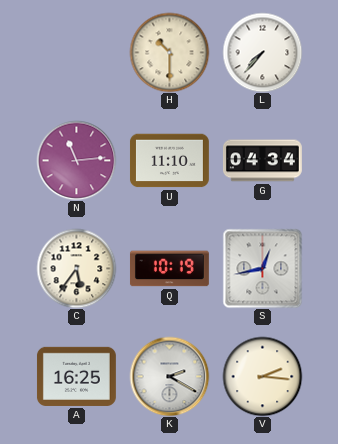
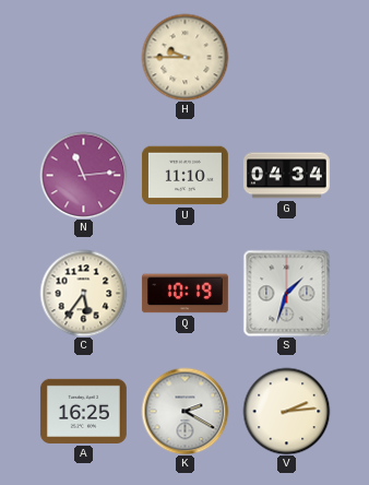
H: 10:30 -> 9:45
L: 7:37 -> none
S: 12:43 -> 1:33
V: 2:16 -> 2:14
